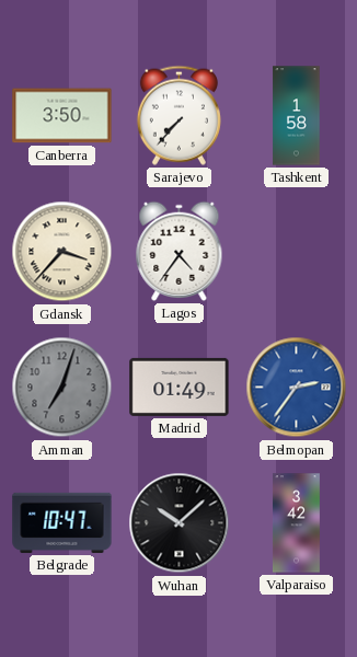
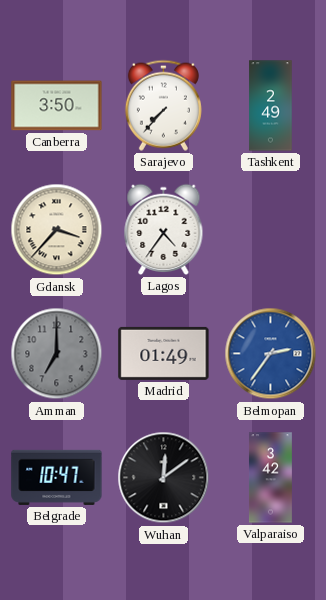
Tashkent: 1:58 -> 2:49
Amman: 7:03 -> 7:00
Wuhan: 10:08 -> 12:09
